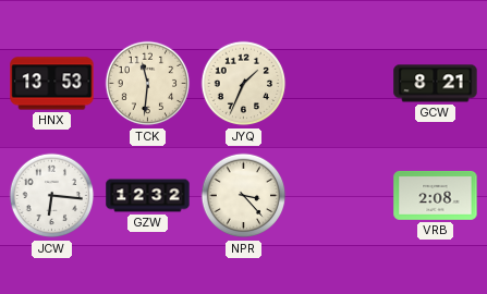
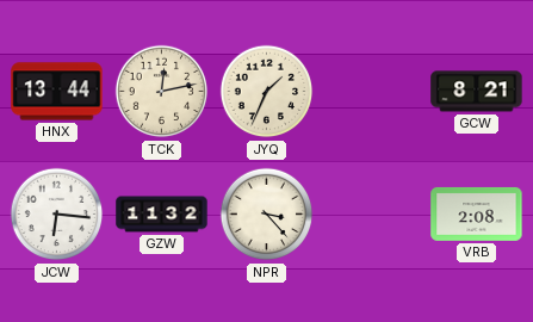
HNX: 13:53 -> 13:44
TCK: 11:31 -> 12:13
GZW: 12:32 -> 11:32
